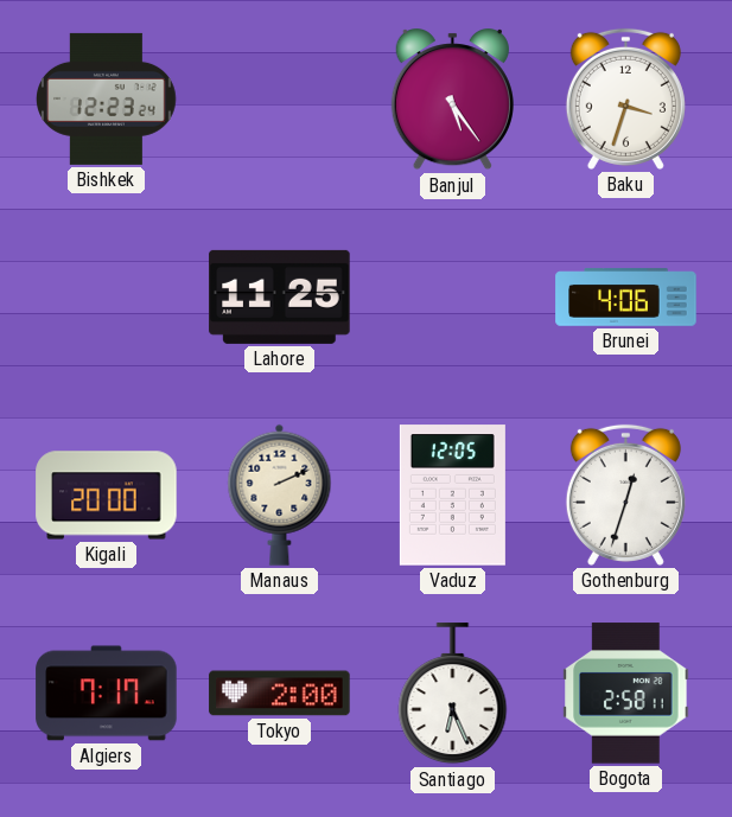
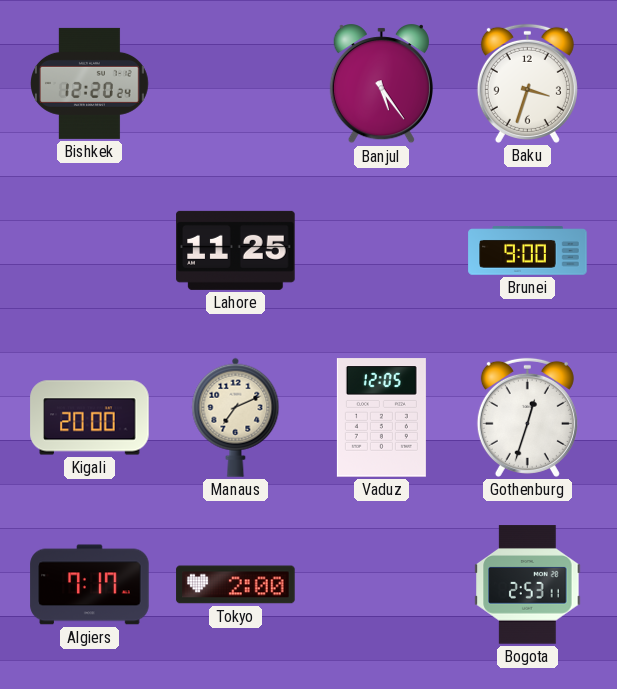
Bishkek: 12:23 -> 12:20
Brunei: 4:06 -> 9:00
Manaus: 2:11 -> 7:11
Santiago: 6:26 -> none
Bogota: 2:58 -> 2:53
